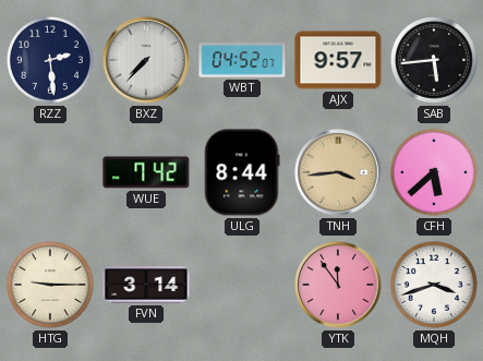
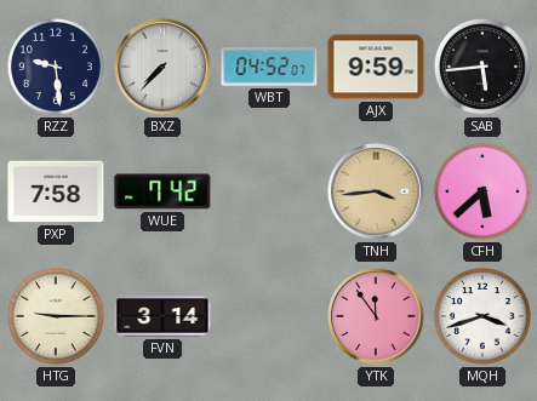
RZZ: 2:29 -> 9:29
AJX: 9:57 -> 9:59
PXP: none -> 7:58
ULG: 8:44 -> none
